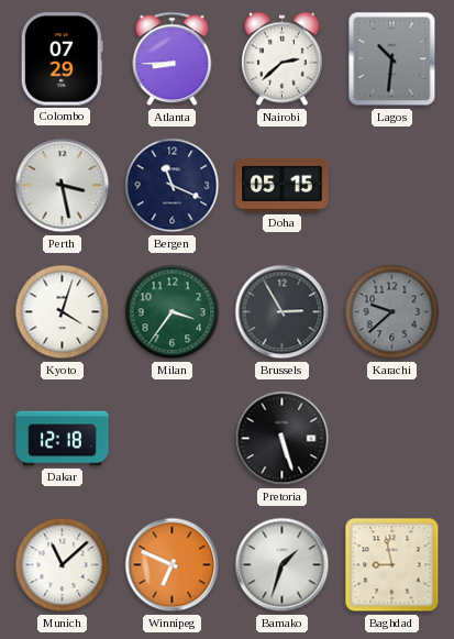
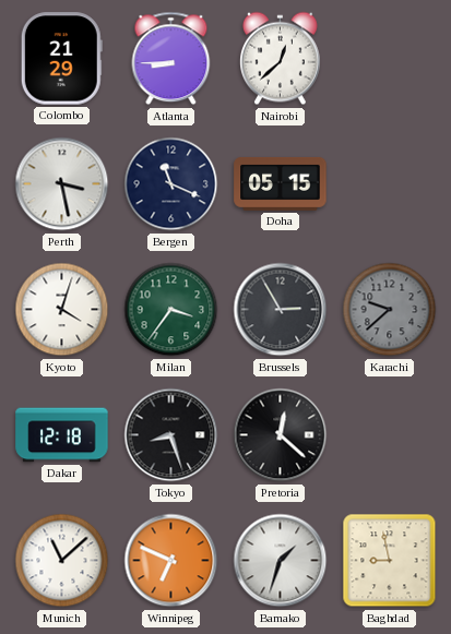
Colombo: 07:29 -> 21:29
Nairobi: 2:38 -> 12:38
Lagos: 10:31 -> none
Tokyo: none -> 8:27
Pretoria: 5:27 -> 12:22
